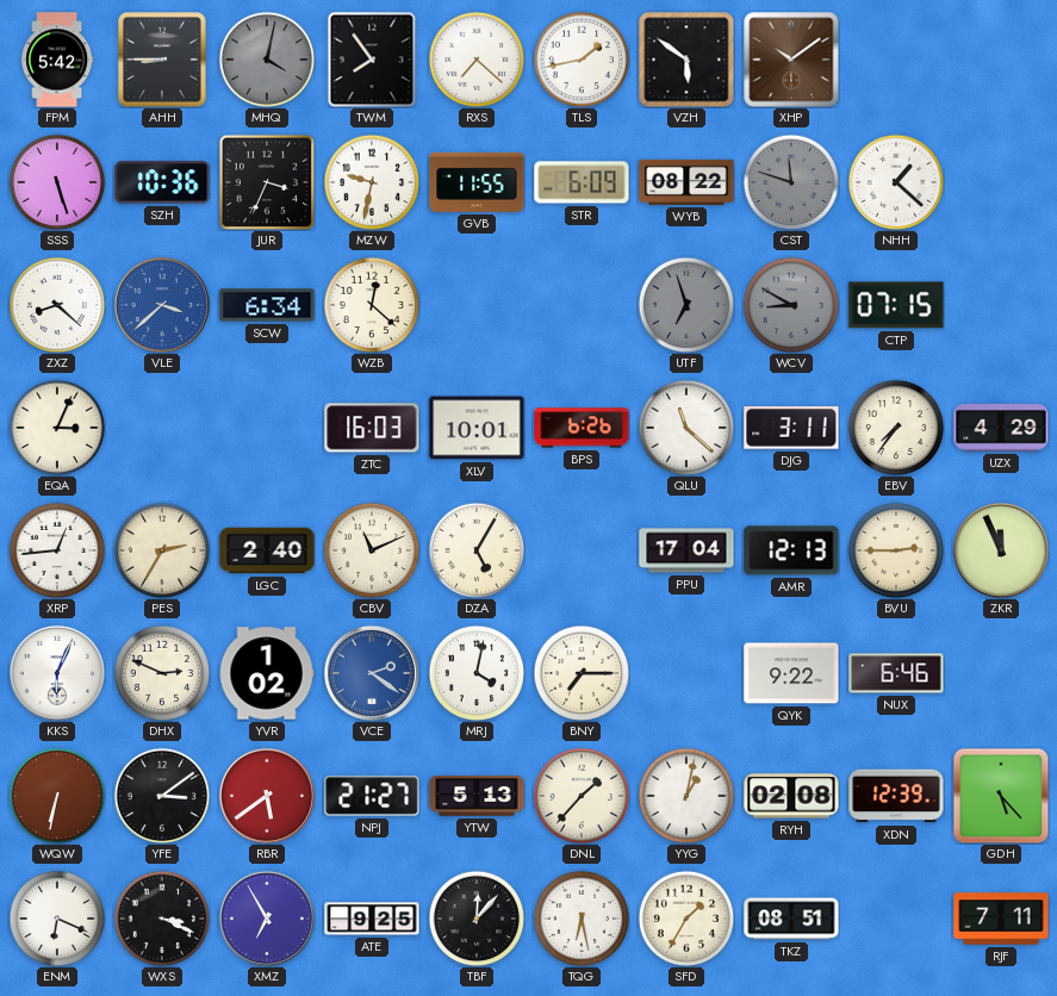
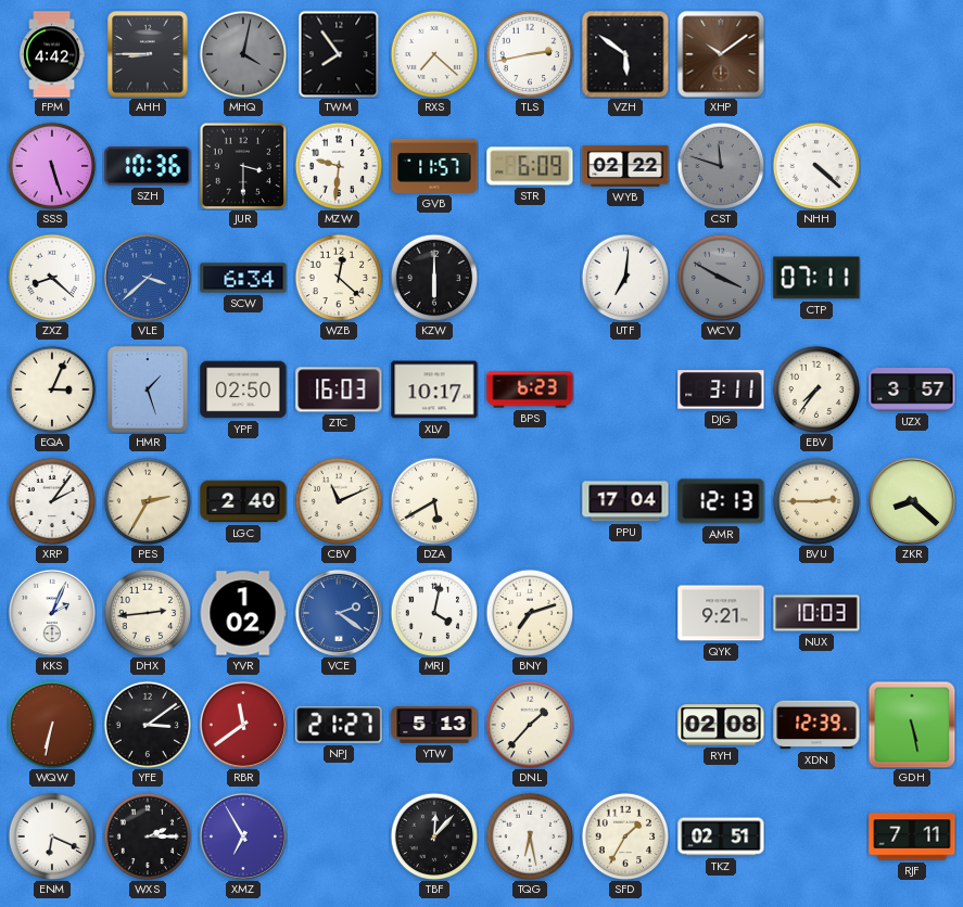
FPM: 5:42 -> 4:42
TLS: 1:43 -> 2:43
JUR: 3:34 -> 3:30
MZW: 9:32 -> 9:31
GVB: 11:55 -> 11:57
WYB: 08:22 -> 02:22
NHH: 1:22 -> 4:22
KZW: none -> 6:00
UTF: 6:57 -> 7:01
UTF dial: grey -> white
WCV: 8:50 -> 3:50
CTP: 07:15 -> 07:11
HMR: none -> 1:27
YPF: none -> 02:50
XLV: 10:01 -> 10:17
BPS: 6:26 -> 6:23
QLU: 11:22 -> none
UZX: 4:29 -> 3:57
XRP: 12:44 -> 2:06
DZA: 5:05 -> 5:40
ZKR: 11:56 -> 8:22
KKS: 6:04 -> 2:04
DHX: 2:49 -> 2:44
BNY: 7:15 -> 7:12
QYK: 9:22 -> 9:21
NUX: 6:46 -> 10:03
RBR: 5:39 -> 11:39
YYG: 1:02 -> none
GDH: 5:23 -> 5:28
WXS: 3:19 -> 2:15
ATE: 9:25 -> none
TKZ: 08:51 -> 02:51
